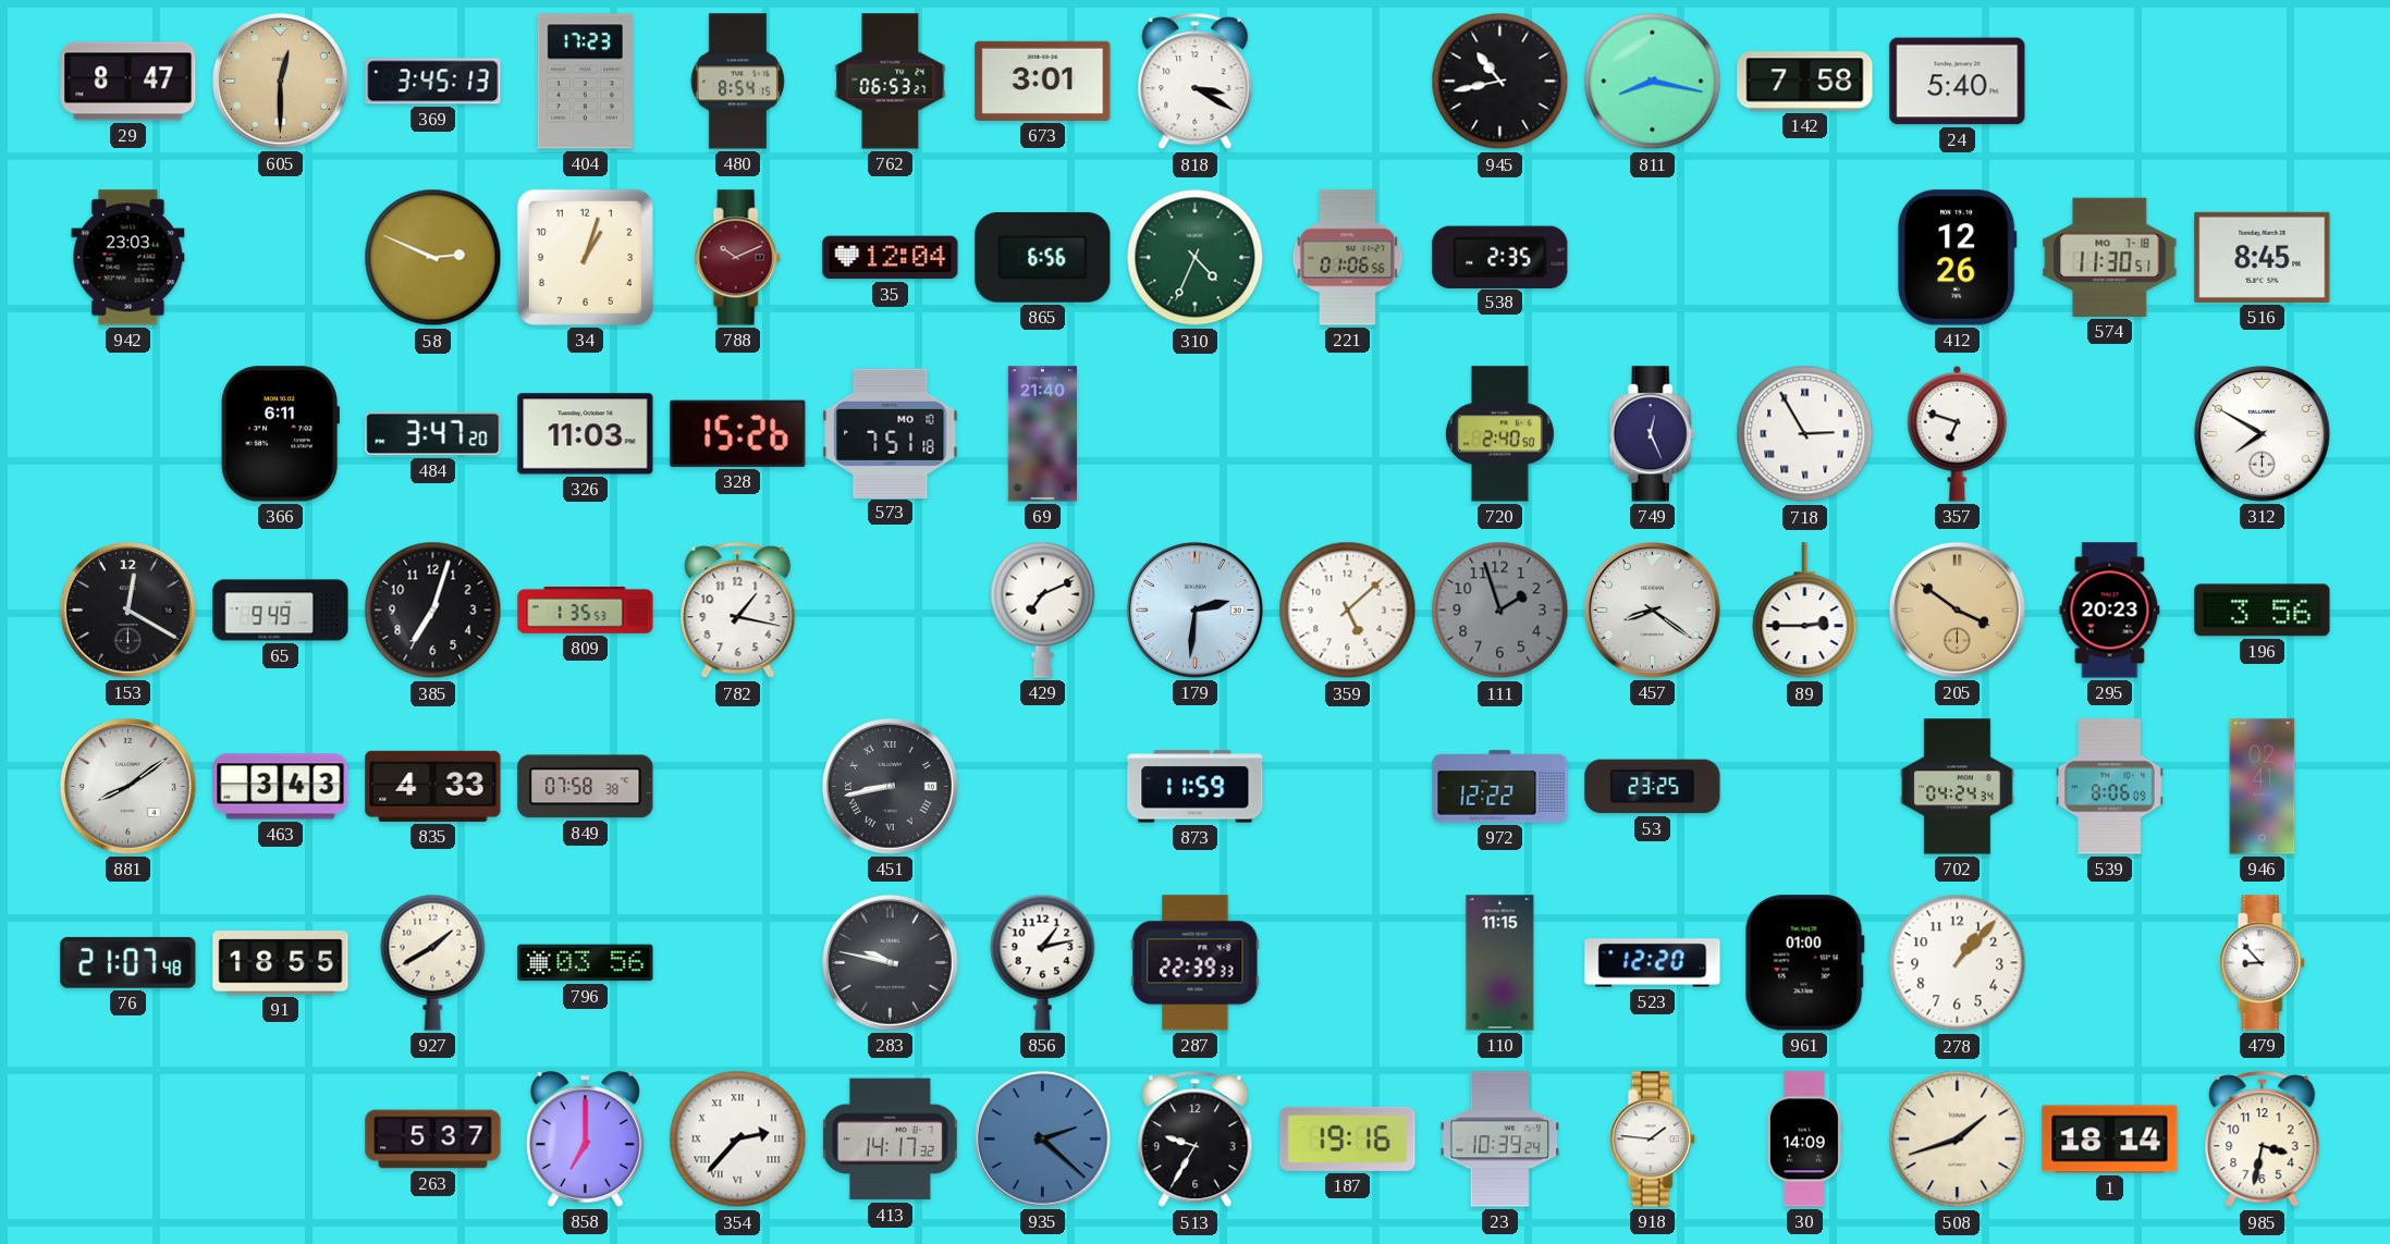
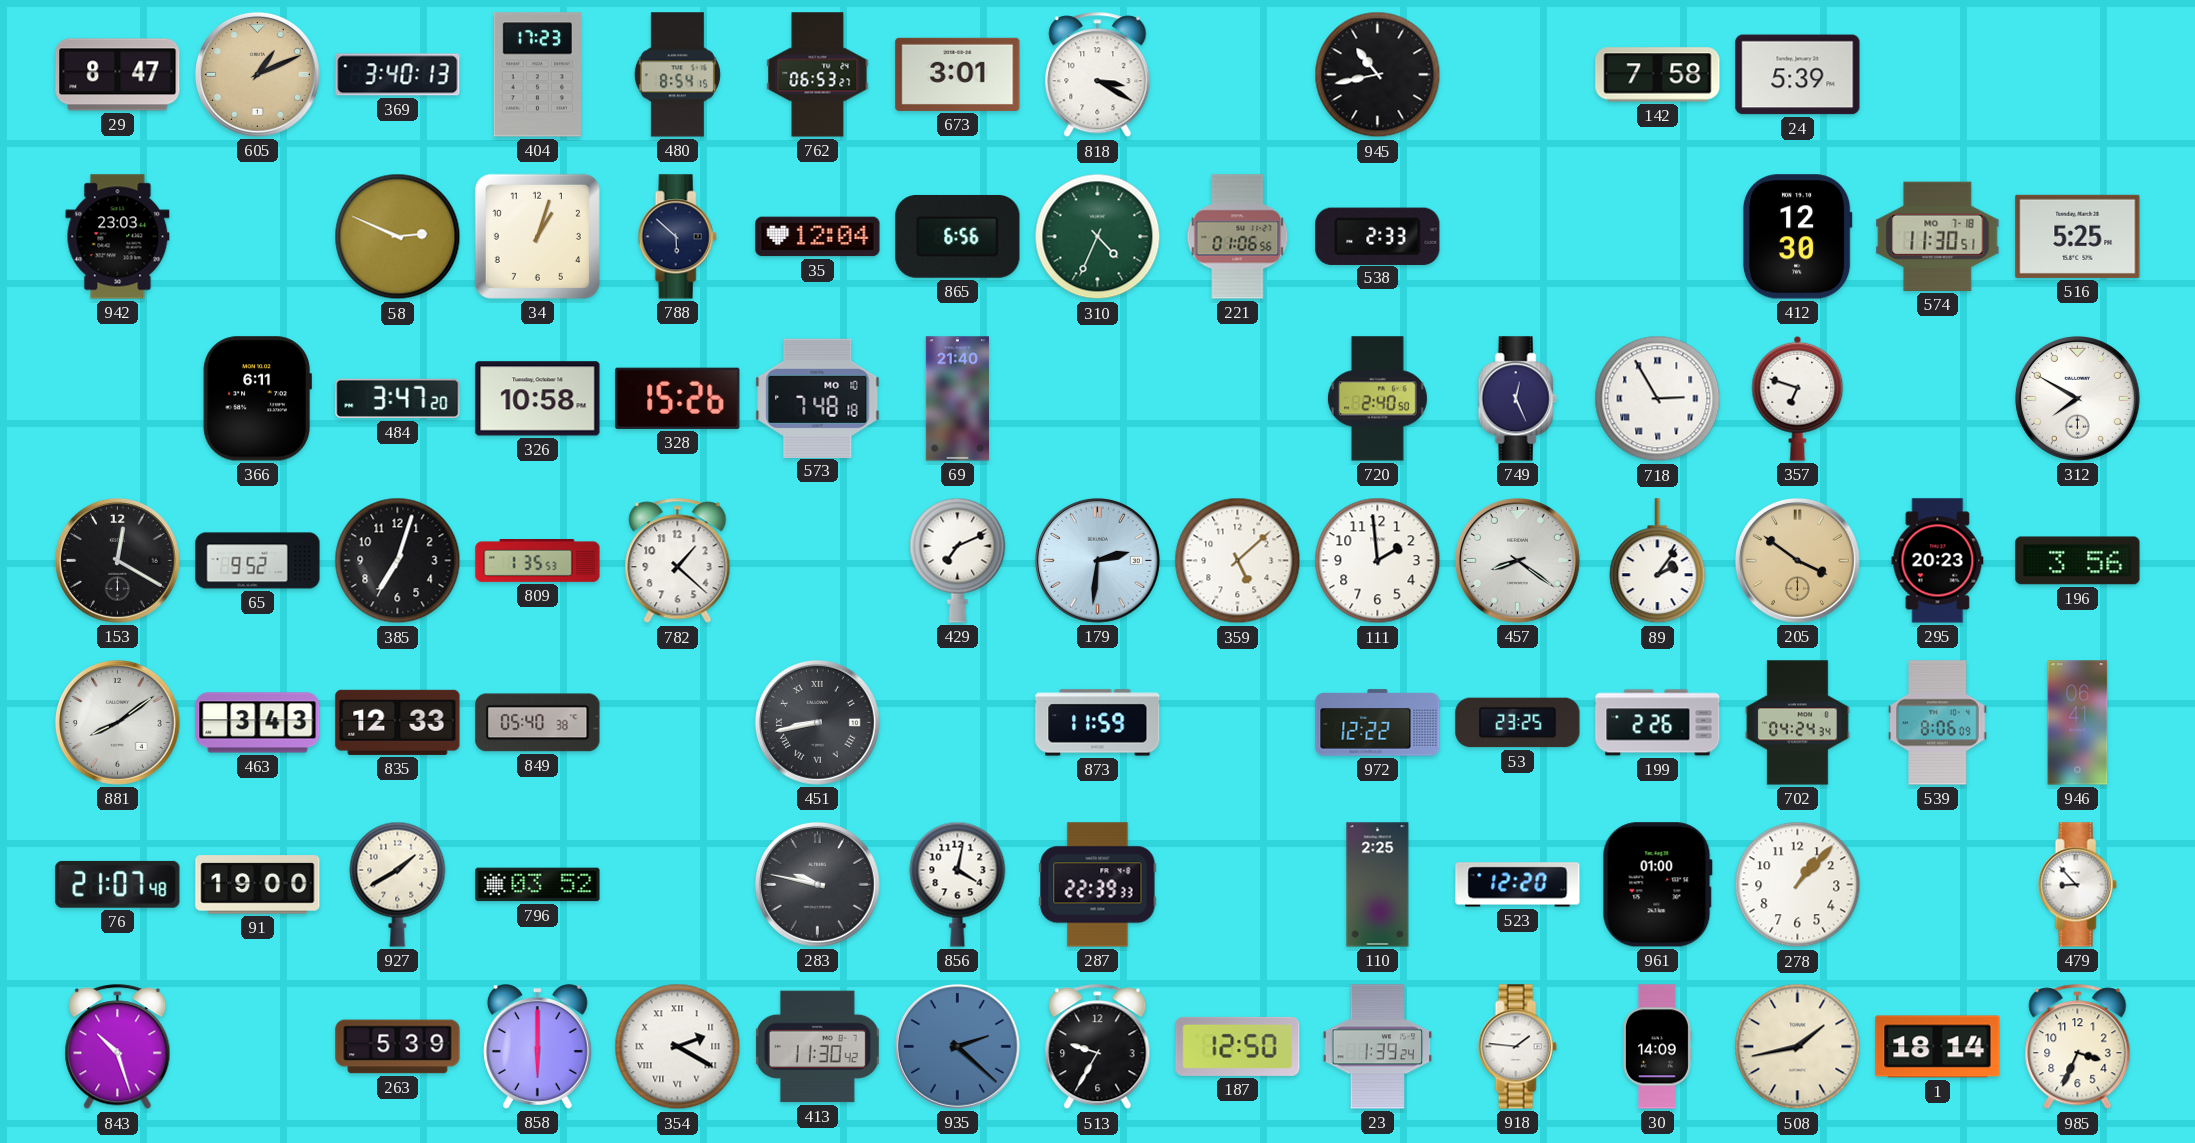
605: 12:30 -> 1:11
369: 3:45 -> 3:40
811: 8:17 -> none
24: 5:40 -> 5:39
788: 10:11 -> 5:52
788 dial: burgundy -> navy
538: 2:35 -> 2:33
412: 12:26 -> 12:30
516: 8:45 -> 5:25
326: 11:03 -> 10:58
573: 7:51 -> 7:48
65: 9:49 -> 9:52
782: 1:17 -> 1:22
111: 1:57 -> 1:59
111 dial: grey -> white
89: 2:45 -> 2:06
835: 4:33 -> 12:33
849: 07:58 -> 05:40
199: none -> 2:26
946: 02:41 -> 06:41
91: 18:55 -> 19:00
796: 03:56 -> 03:52
856: 1:13 -> 4:02
110: 11:15 -> 2:25
843: none -> 10:27
263: 5:37 -> 5:39
858: 7:00 -> 6:00
354: 2:37 -> 2:20
413: 14:17 -> 11:30
187: 19:16 -> 12:50
23: 10:39 -> 1:39
508: 1:42 -> 1:43
985: 3:32 -> 3:34
